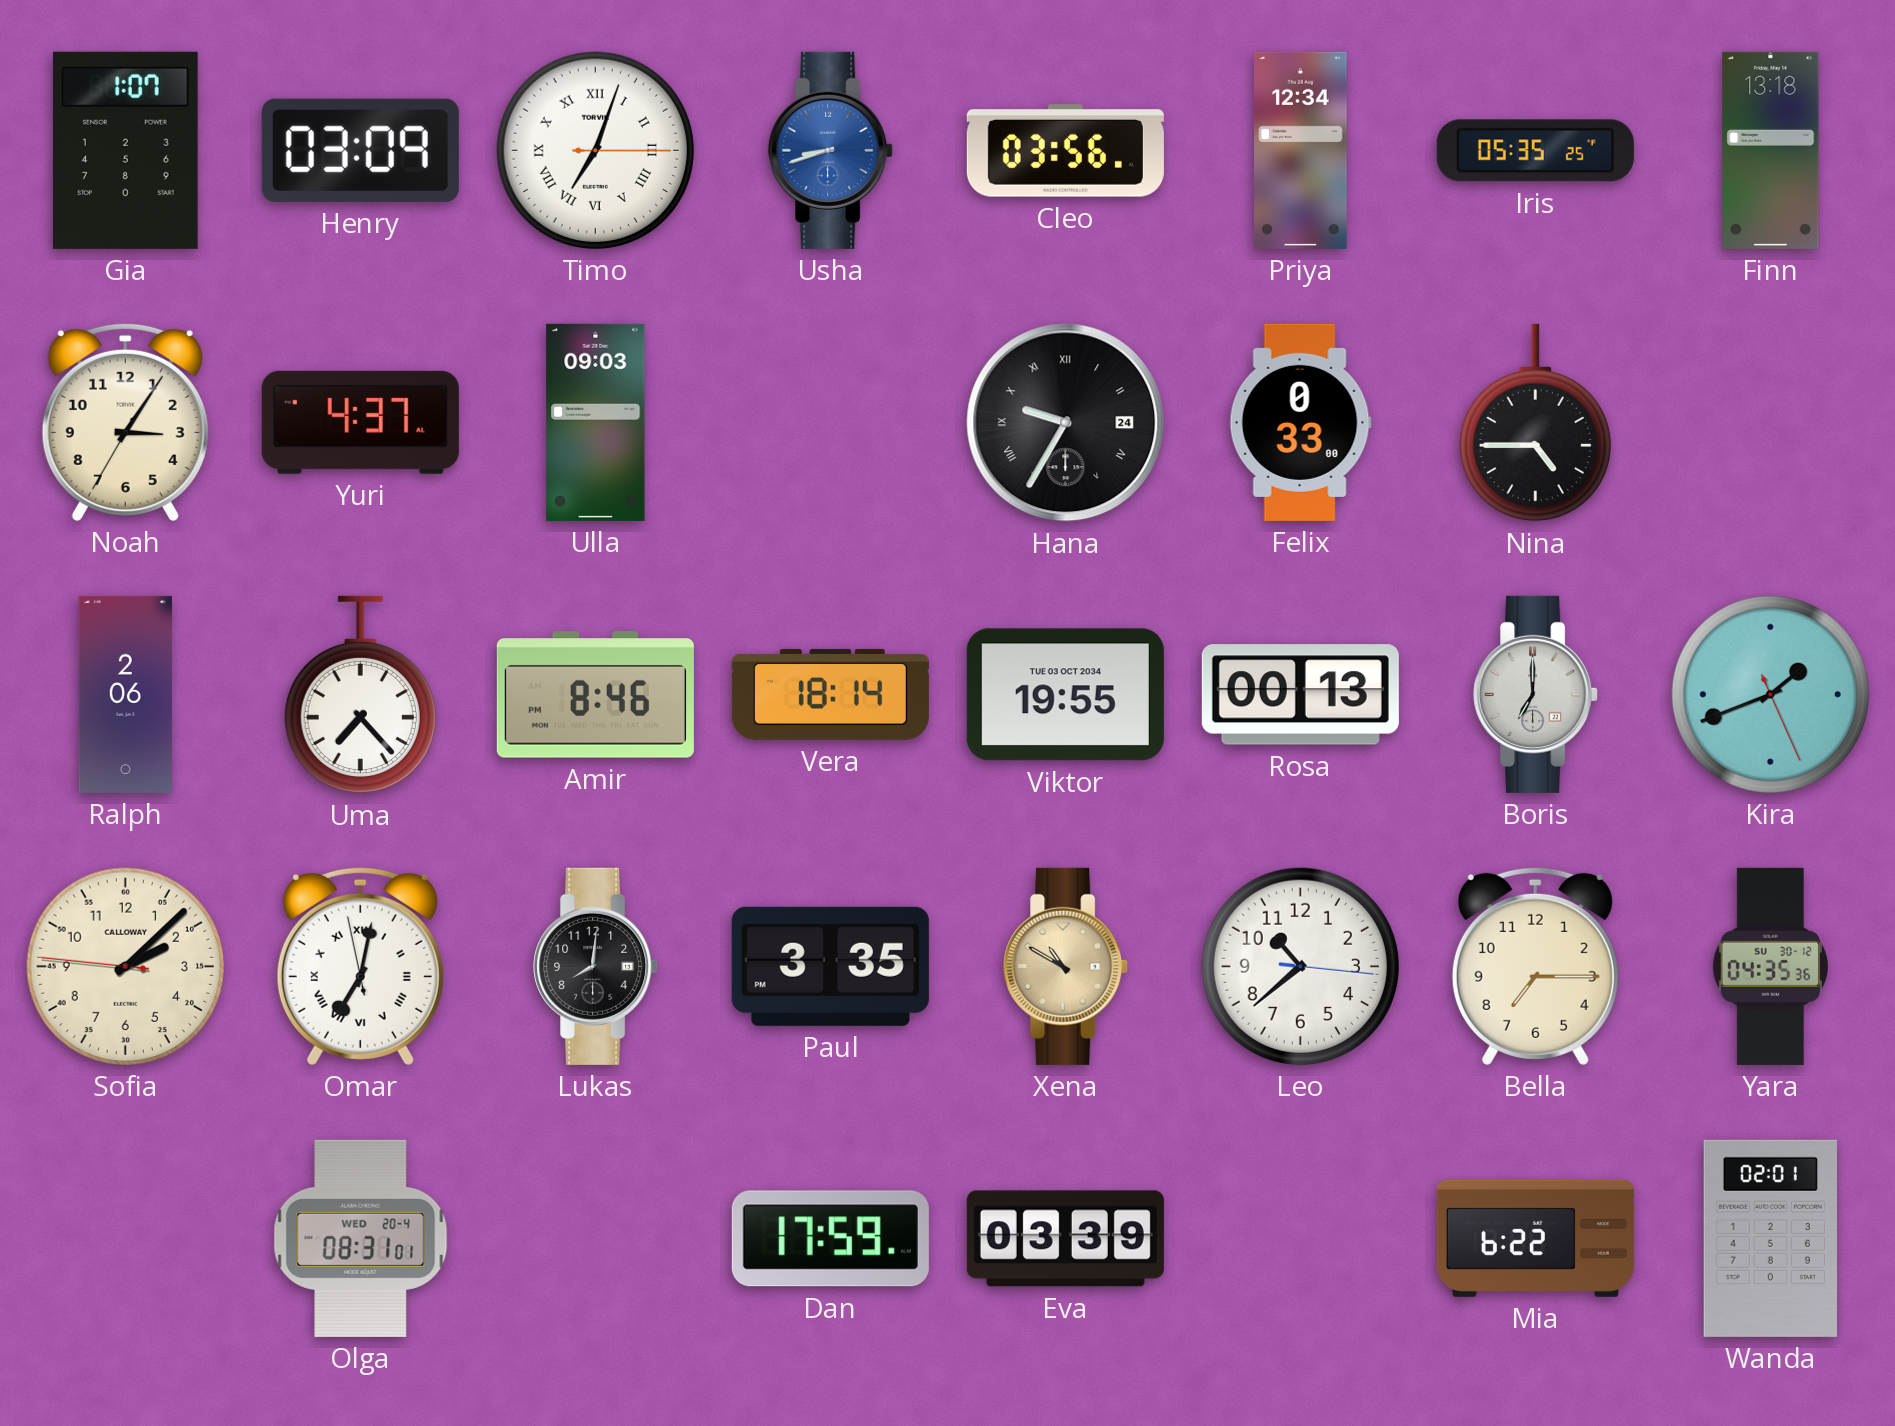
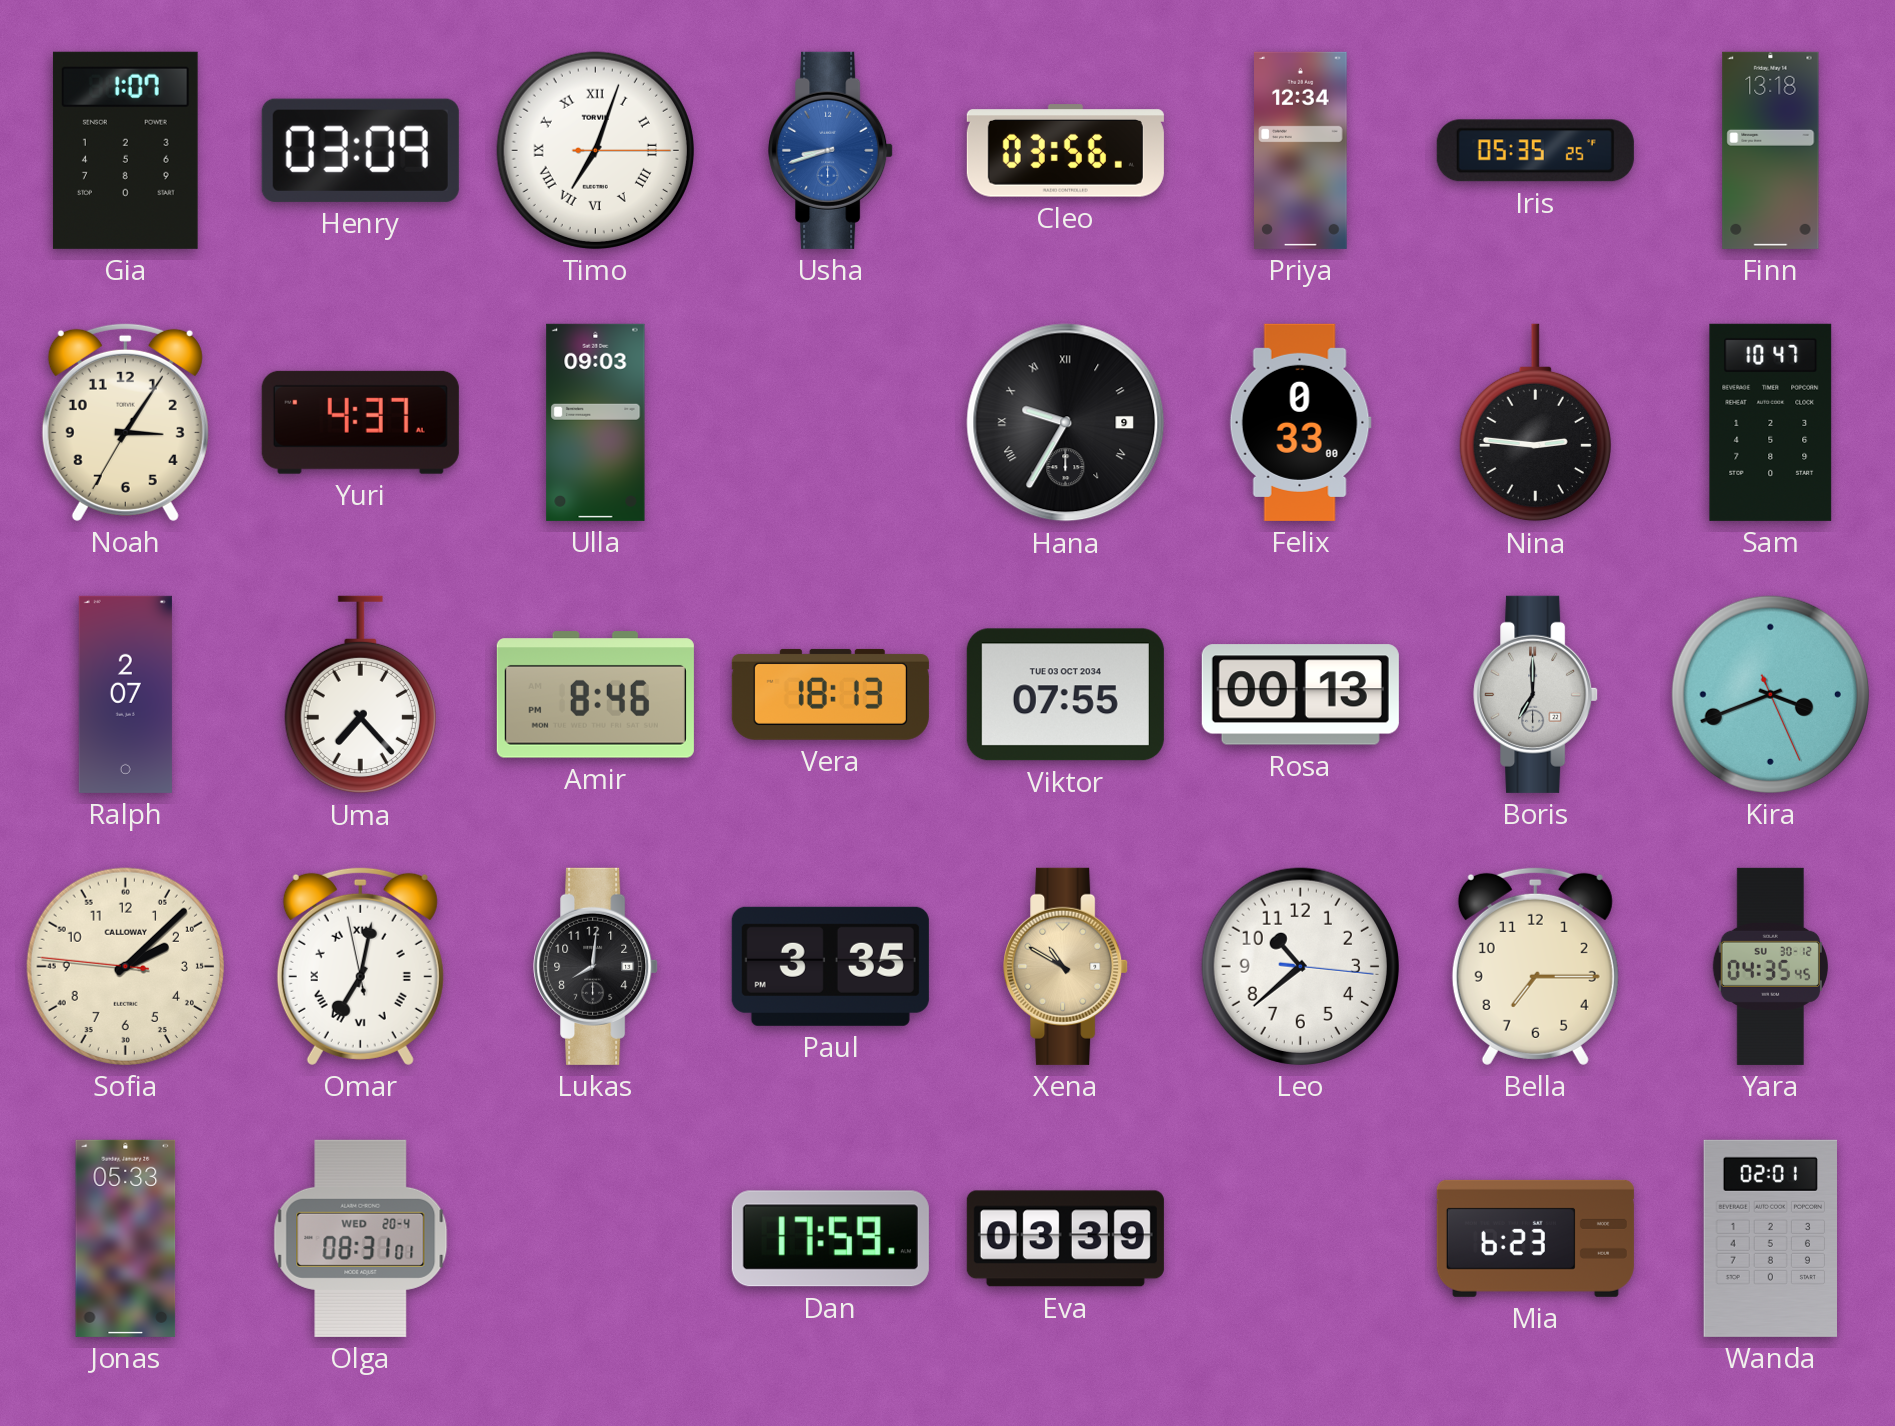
Hana date: 24 -> 9
Nina: 4:45 -> 2:46
Sam: none -> 10:47
Ralph: 2:06 -> 2:07
Vera: 18:14 -> 18:13
Viktor: 19:55 -> 07:55
Kira: 1:41 -> 3:41
Yara: 04:35:36 -> 04:35:45
Jonas: none -> 05:33
Mia: 6:22 -> 6:23
